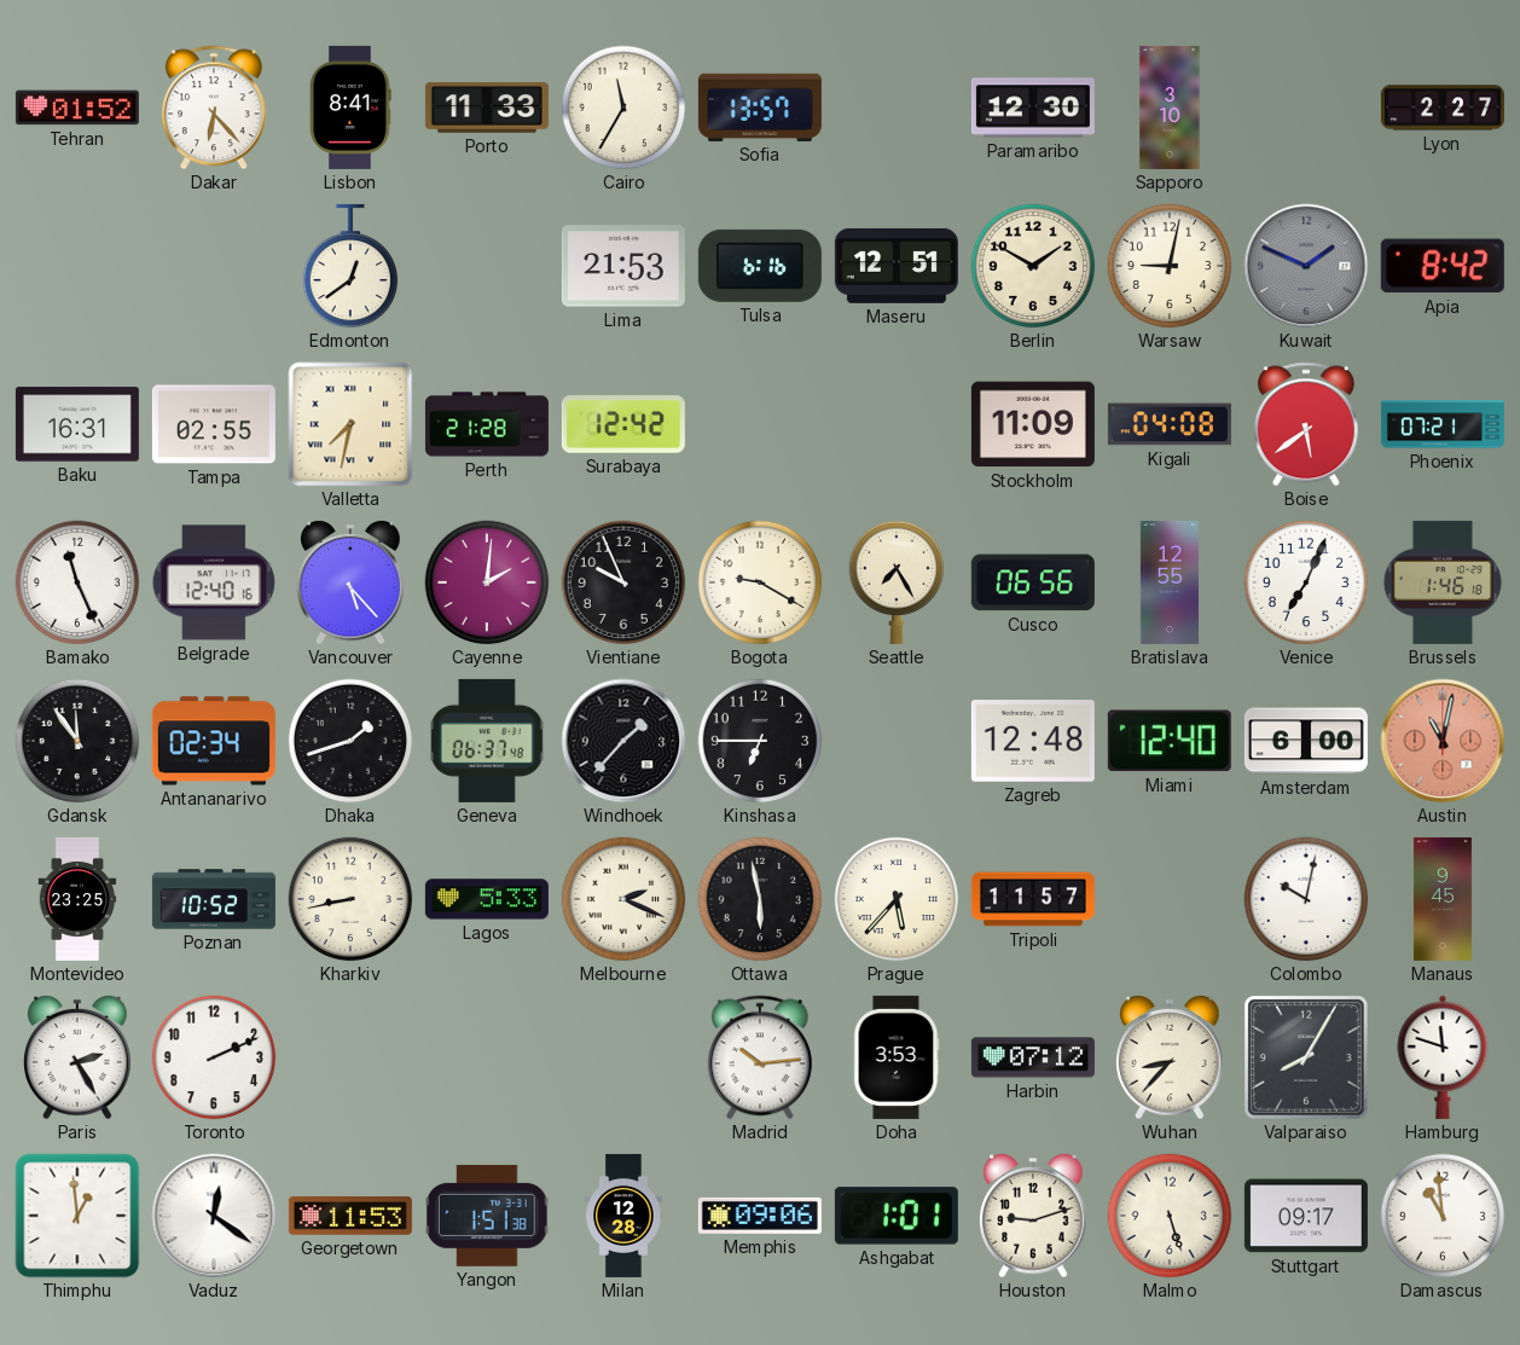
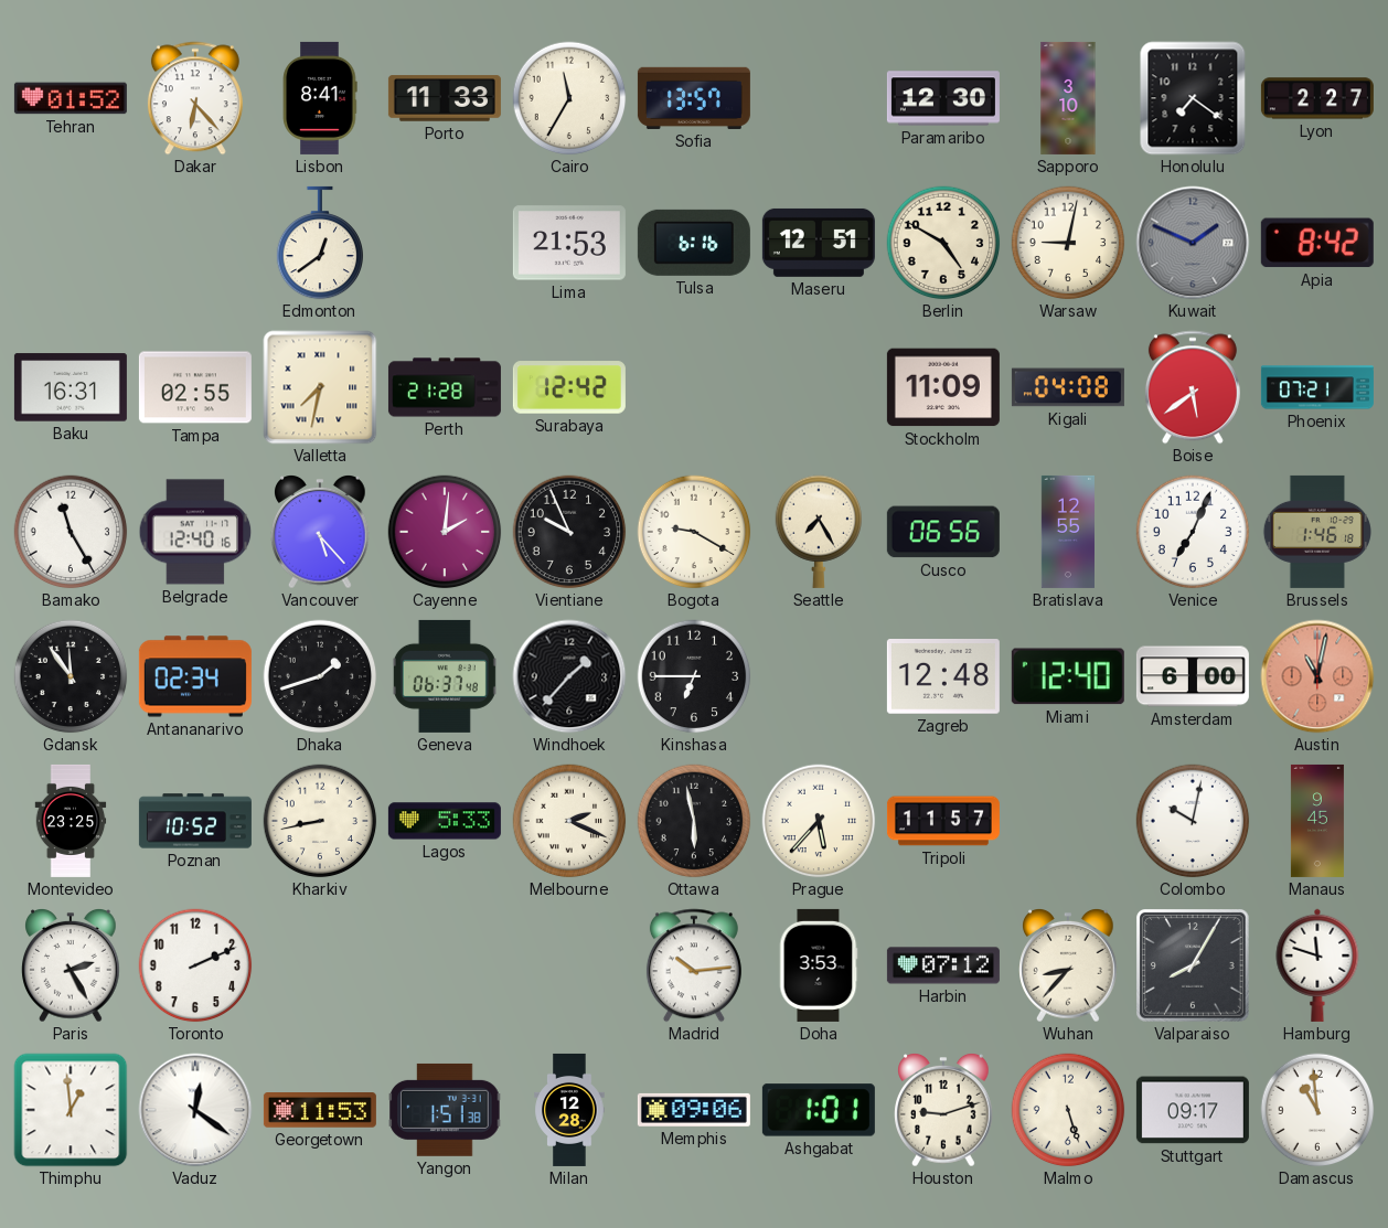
Honolulu: none -> 7:21
Berlin: 1:50 -> 4:50
Bamako: 11:26 -> 11:25
